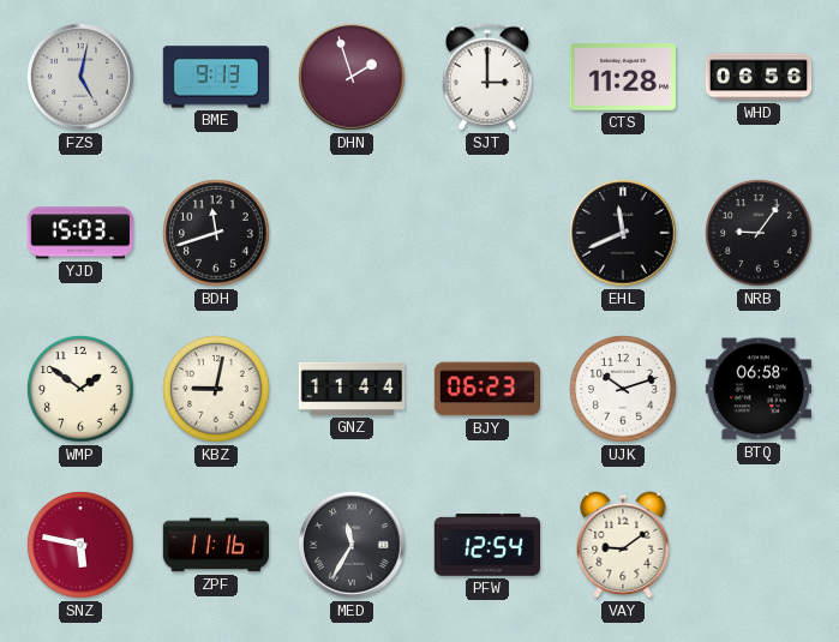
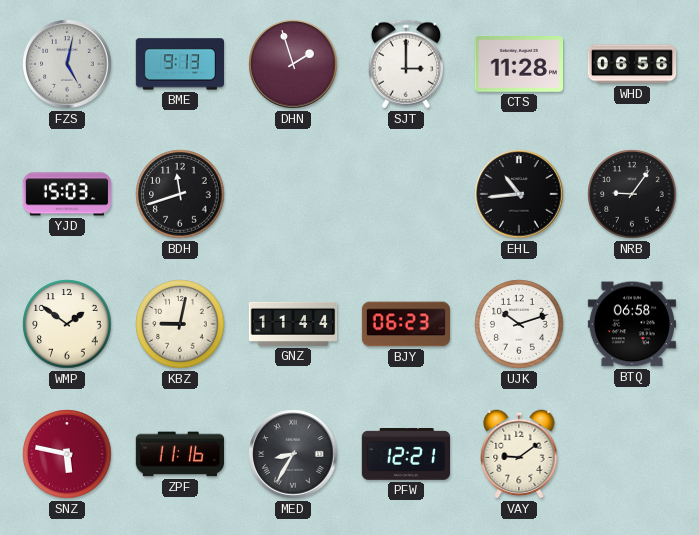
EHL: 11:41 -> 10:44
MED: 11:35 -> 8:35
PFW: 12:54 -> 12:21
